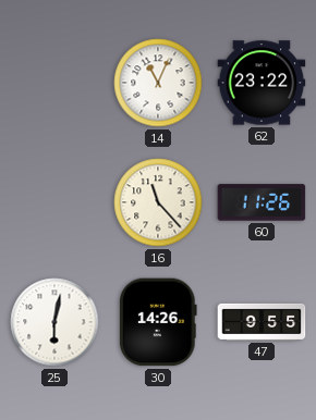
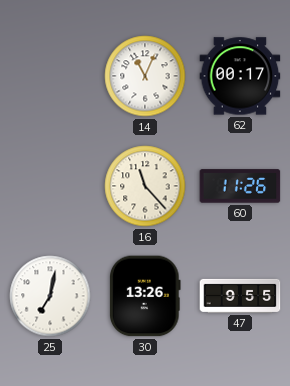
62: 23:22 -> 00:17
25: 6:02 -> 7:02
30: 14:26 -> 13:26
